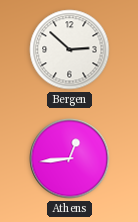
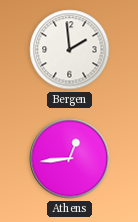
Bergen: 2:52 -> 1:59
